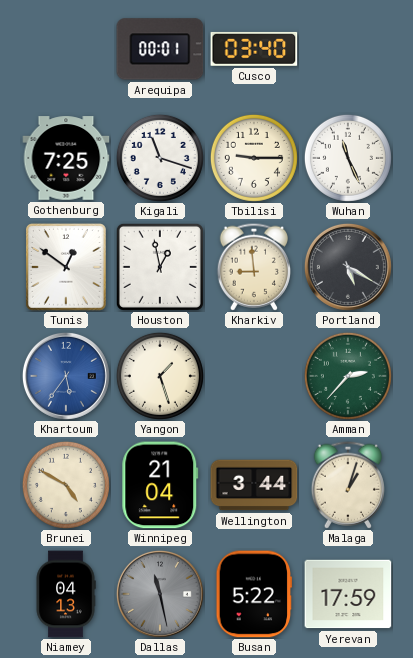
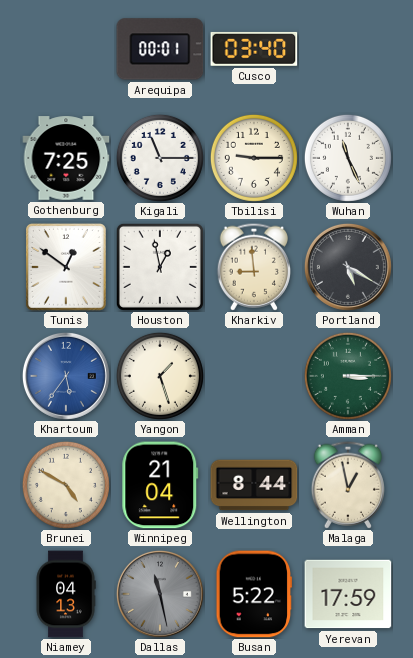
Kigali: 11:18 -> 11:15
Amman: 2:37 -> 3:15
Wellington: 3:44 -> 8:44
Malaga: 1:03 -> 12:58
